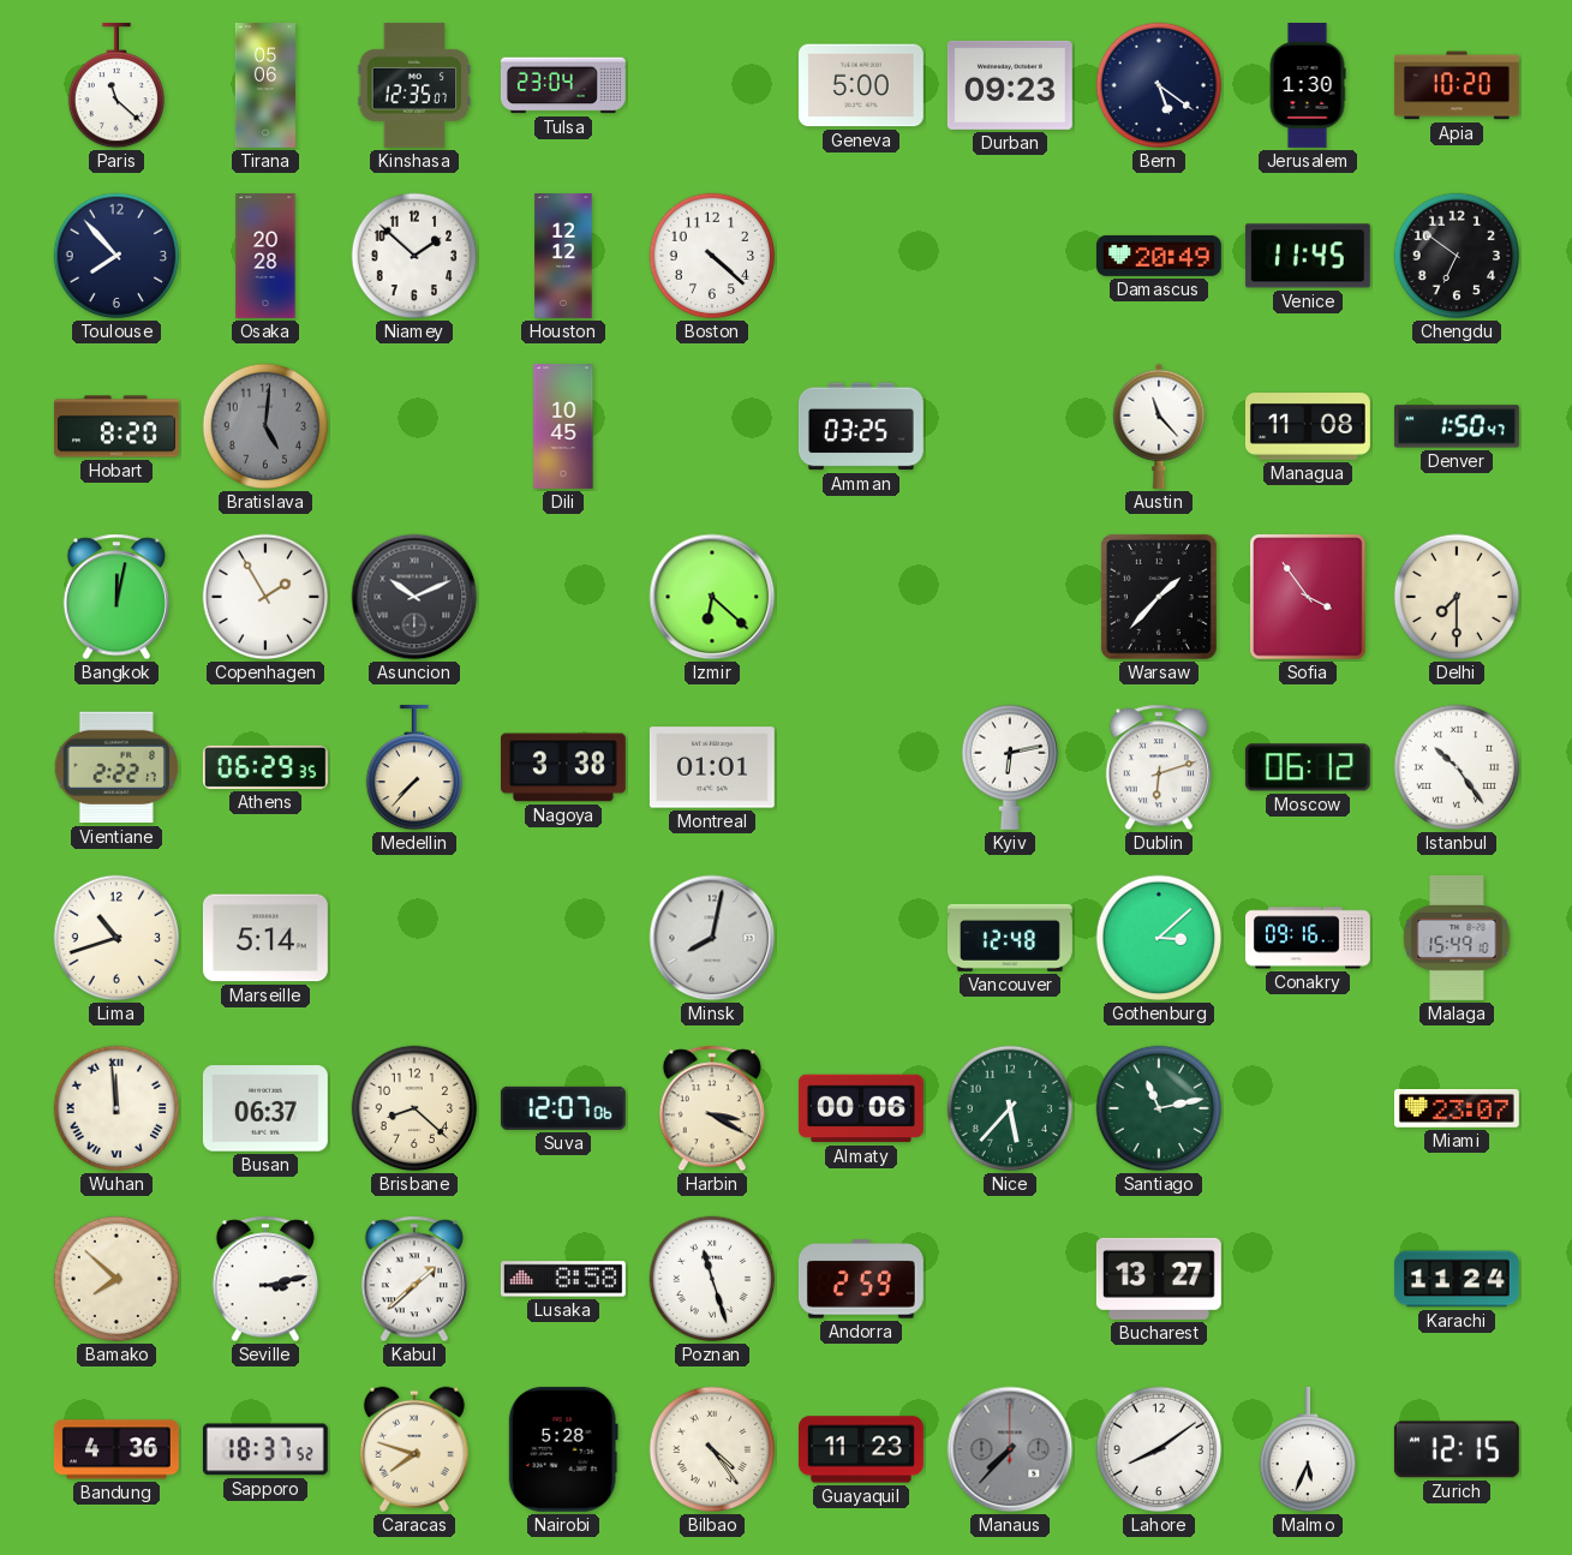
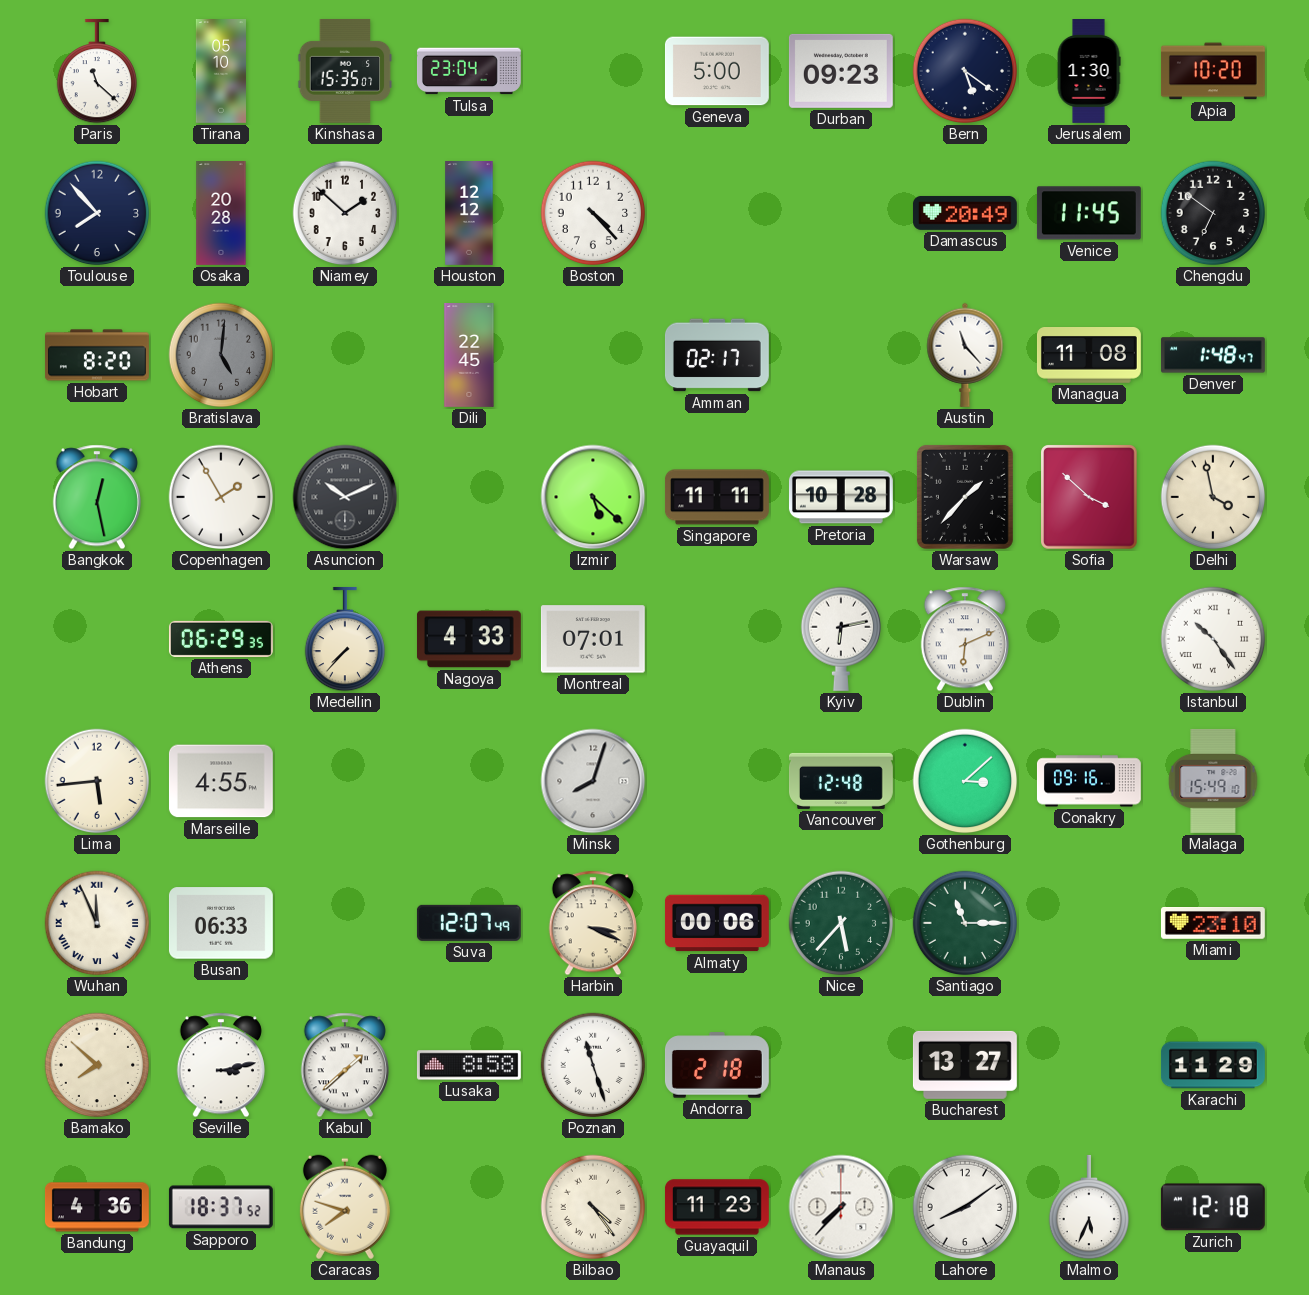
Tirana: 05:06 -> 05:10
Kinshasa: 12:35 -> 15:35
Boston: 4:22 -> 4:23
Dili: 10:45 -> 22:45
Amman: 03:25 -> 02:17
Denver: 1:50 -> 1:48
Bangkok: 12:02 -> 12:28
Izmir: 6:22 -> 5:22
Singapore: none -> 11:11
Pretoria: none -> 10:28
Sofia: 3:54 -> 3:52
Delhi: 7:30 -> 3:58
Vientiane: 2:22 -> none
Nagoya: 3:38 -> 4:33
Montreal: 01:01 -> 07:01
Dublin: 6:12 -> 6:11
Moscow: 06:12 -> none
Lima: 10:42 -> 5:44
Marseille: 5:14 -> 4:55
Minsk: 8:02 -> 8:03
Wuhan: 11:59 -> 11:56
Busan: 06:37 -> 06:33
Brisbane: 8:22 -> none
Suva: 12:07:06 -> 12:07:49
Harbin: 3:20 -> 3:19
Santiago: 11:13 -> 11:15
Miami: 23:07 -> 23:10
Andorra: 2:59 -> 2:18
Karachi: 11:24 -> 11:29
Nairobi: 5:28 -> none
Manaus dial: grey -> white
Zurich: 12:15 -> 12:18
